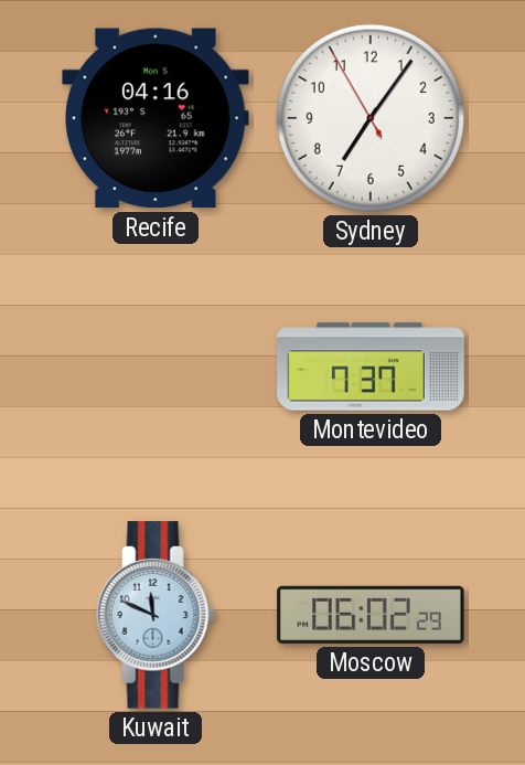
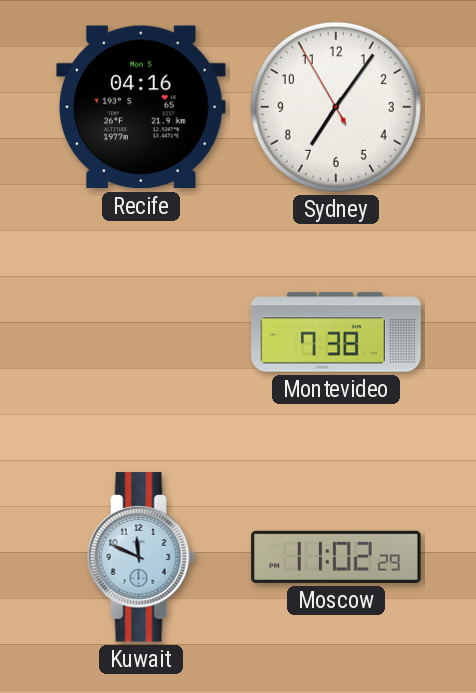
Montevideo: 7:37 -> 7:38
Moscow: 06:02 -> 11:02
